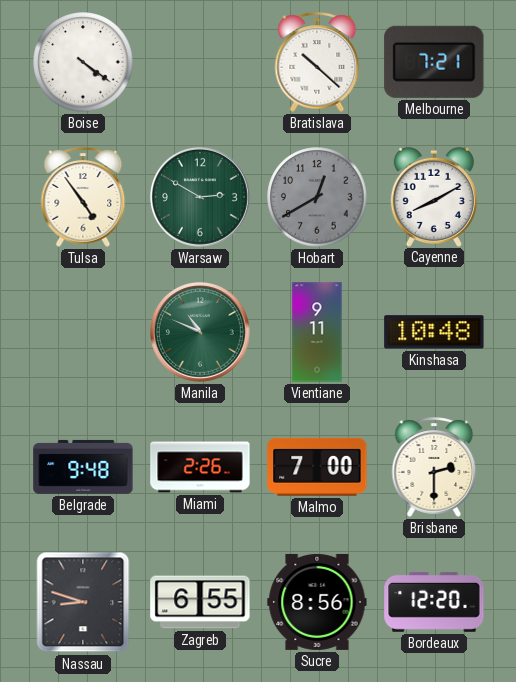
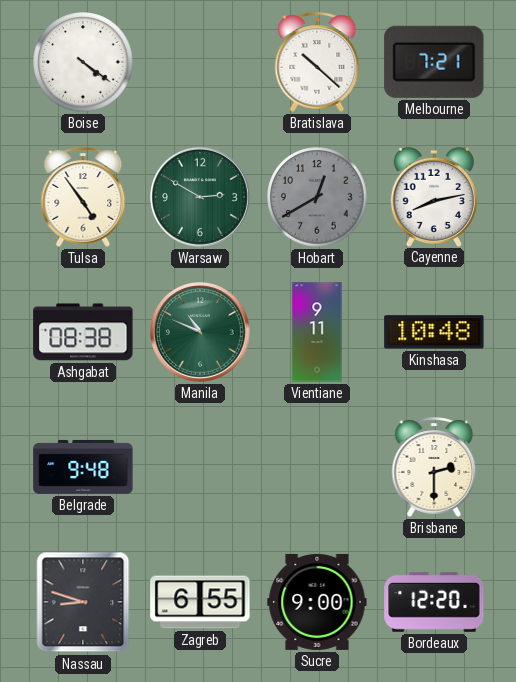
Cayenne: 8:10 -> 8:13
Ashgabat: none -> 08:38
Miami: 2:26 -> none
Malmo: 7:00 -> none
Sucre: 8:56 -> 9:00
